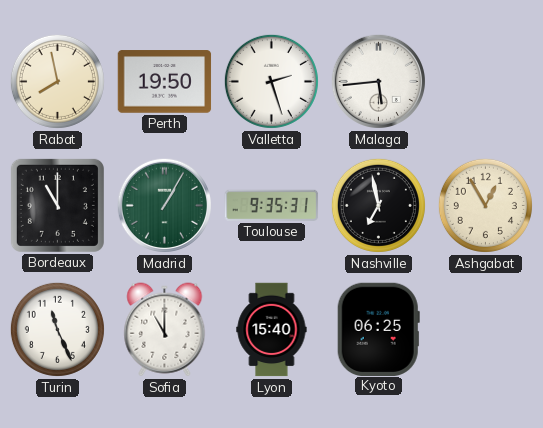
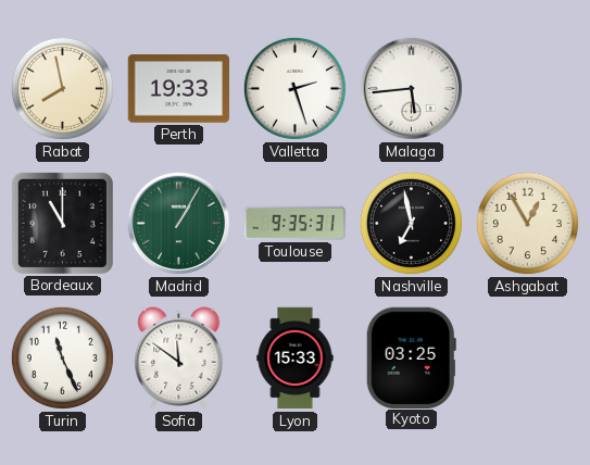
Perth: 19:50 -> 19:33
Sofia: 11:00 -> 11:51
Lyon: 15:40 -> 15:33
Kyoto: 06:25 -> 03:25
